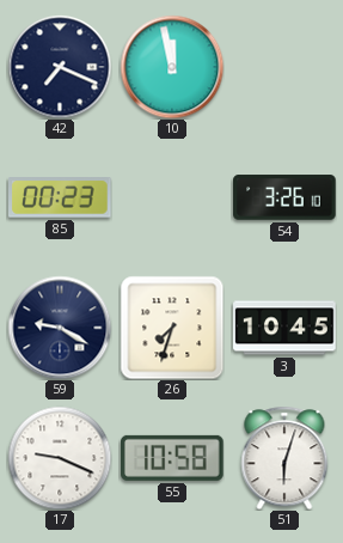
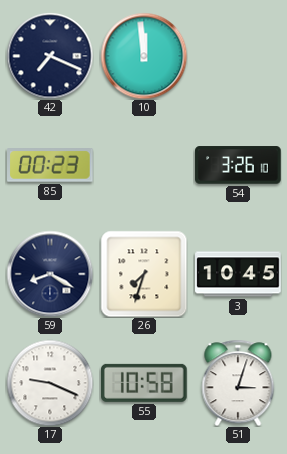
10: 11:58 -> 11:59
59: 9:20 -> 8:20
51: 6:03 -> 3:03
